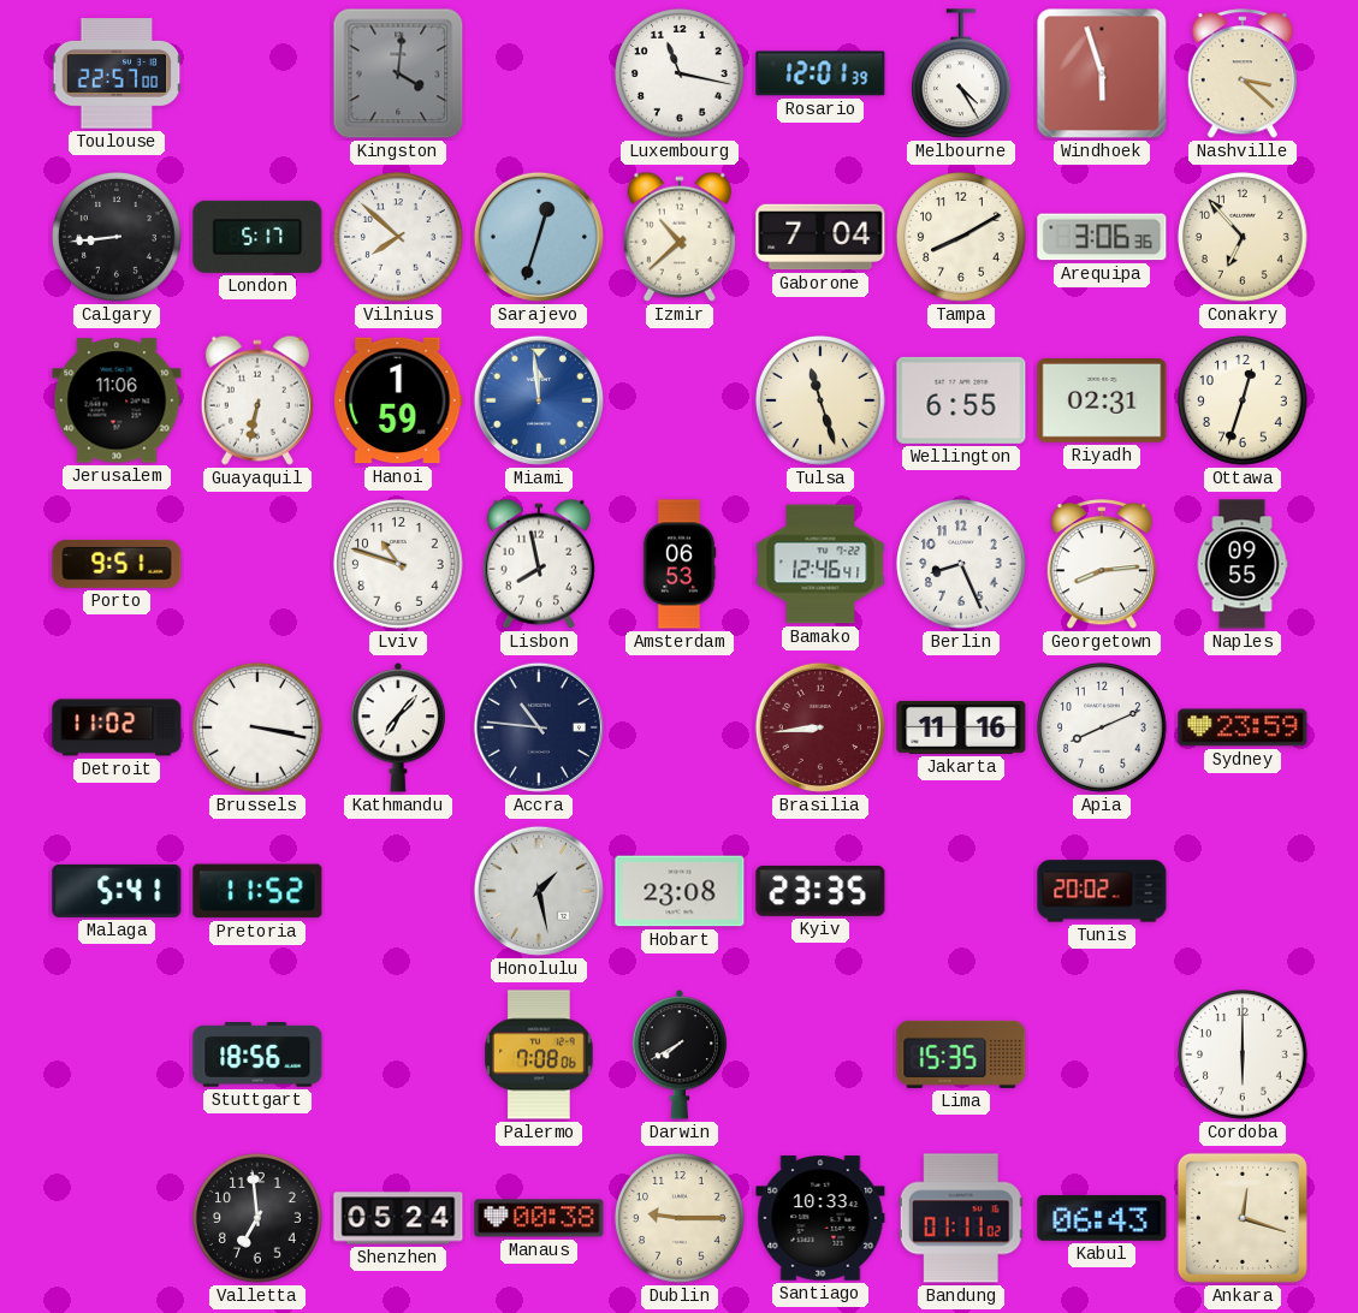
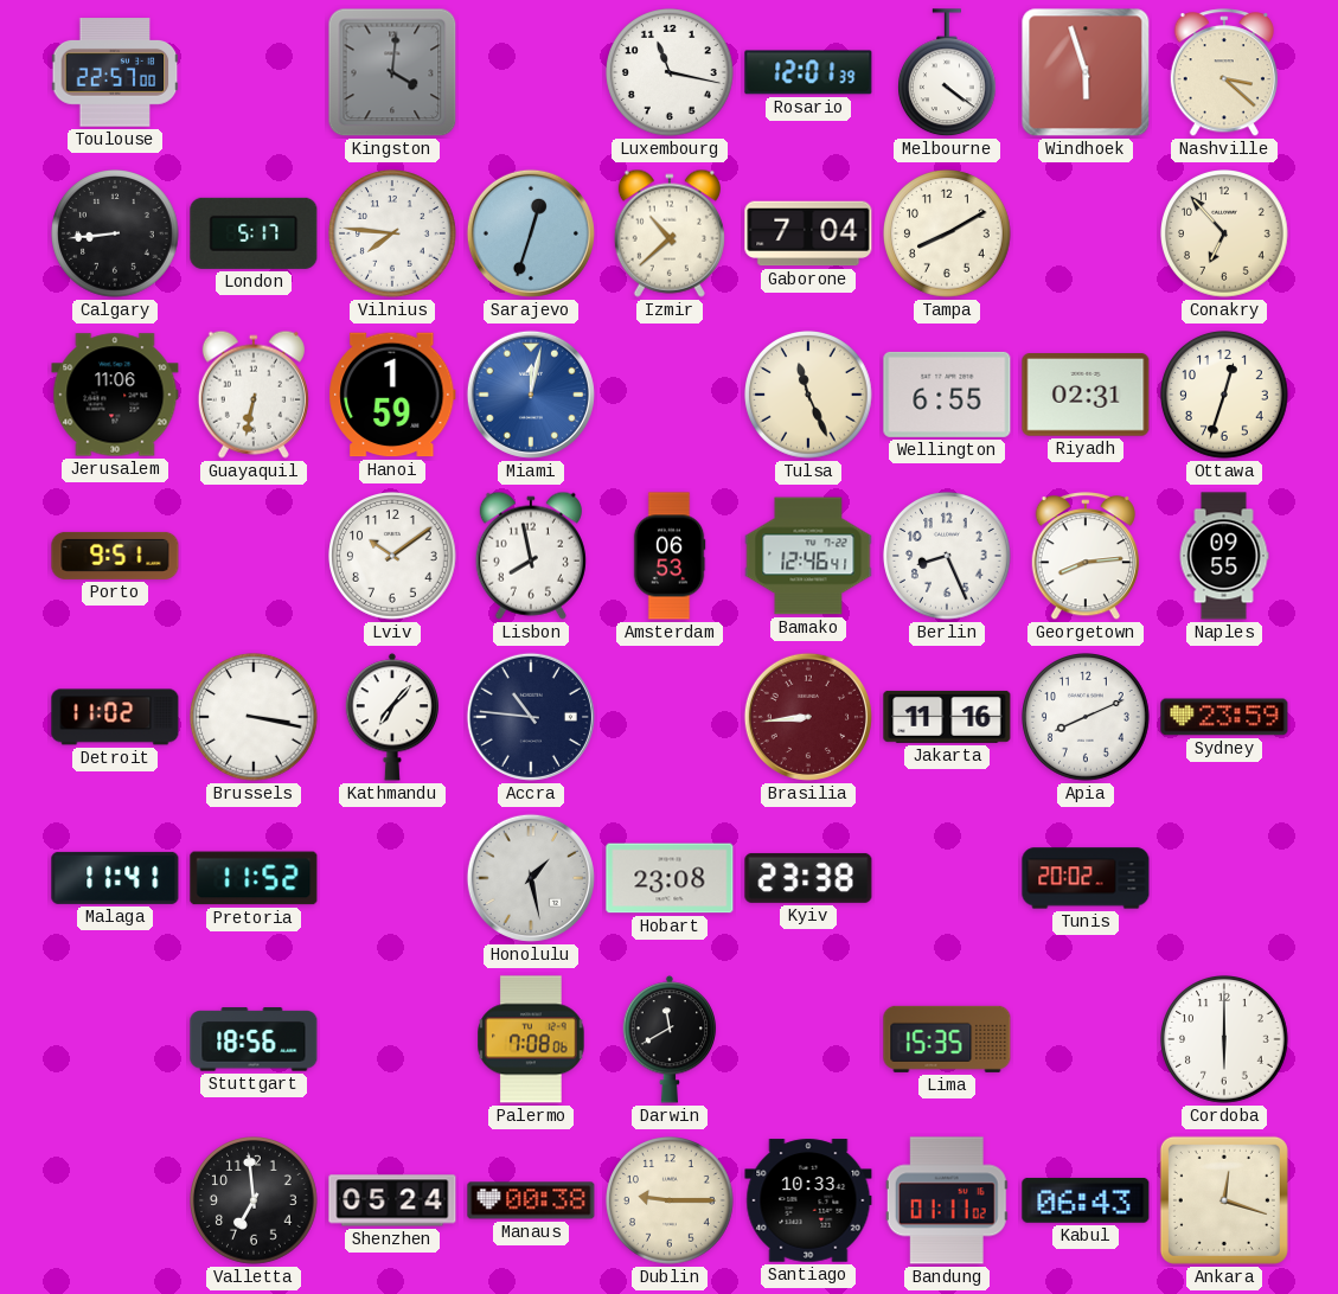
Melbourne: 4:25 -> 4:21
Vilnius: 7:52 -> 7:46
Arequipa: 3:06 -> none
Miami: 11:59 -> 12:02
Tulsa: 11:27 -> 11:26
Lviv: 10:48 -> 10:09
Malaga: 5:41 -> 11:41
Kyiv: 23:35 -> 23:38
Darwin: 7:40 -> 11:40
